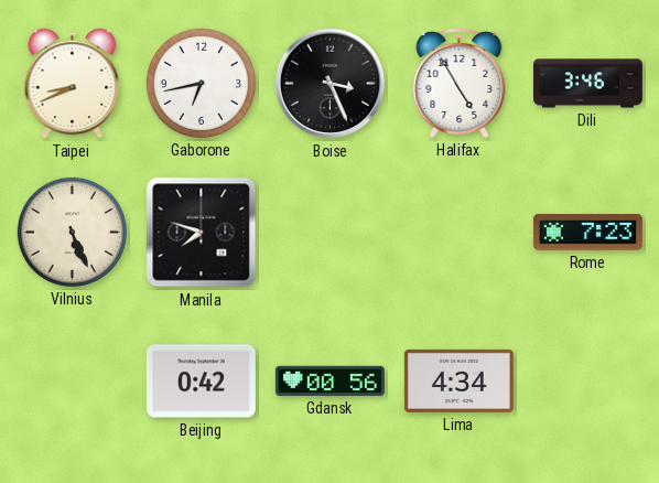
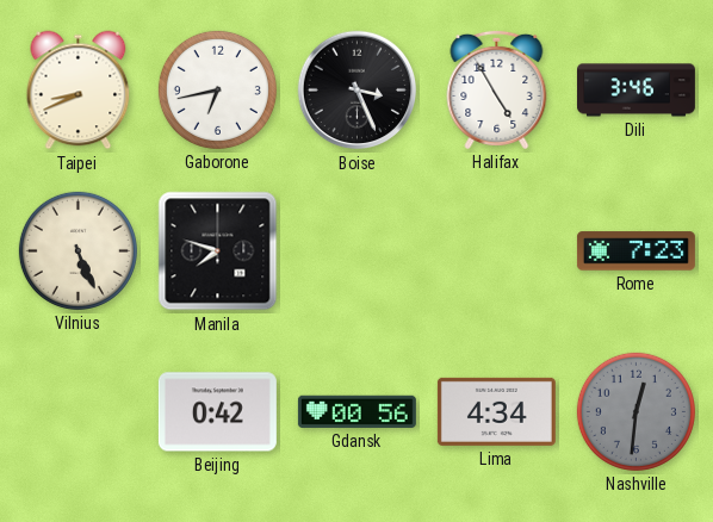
Nashville: none -> 12:31
